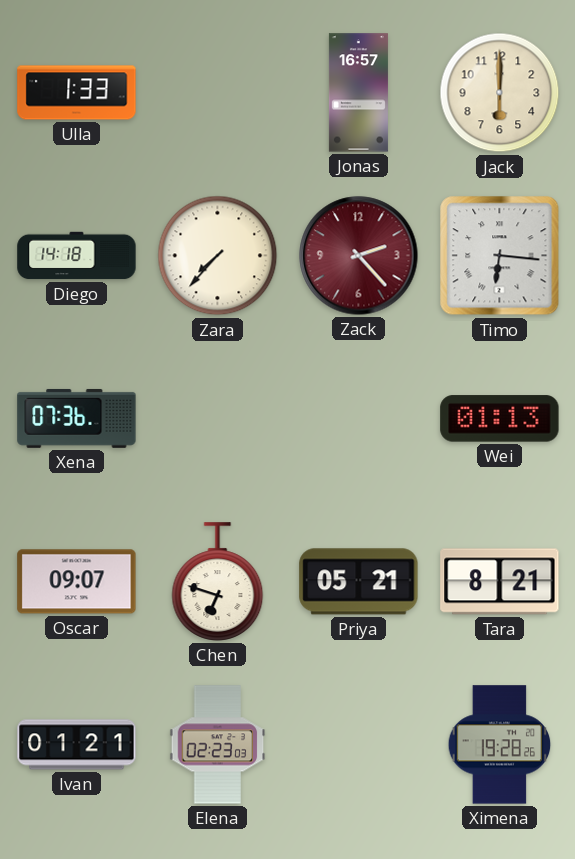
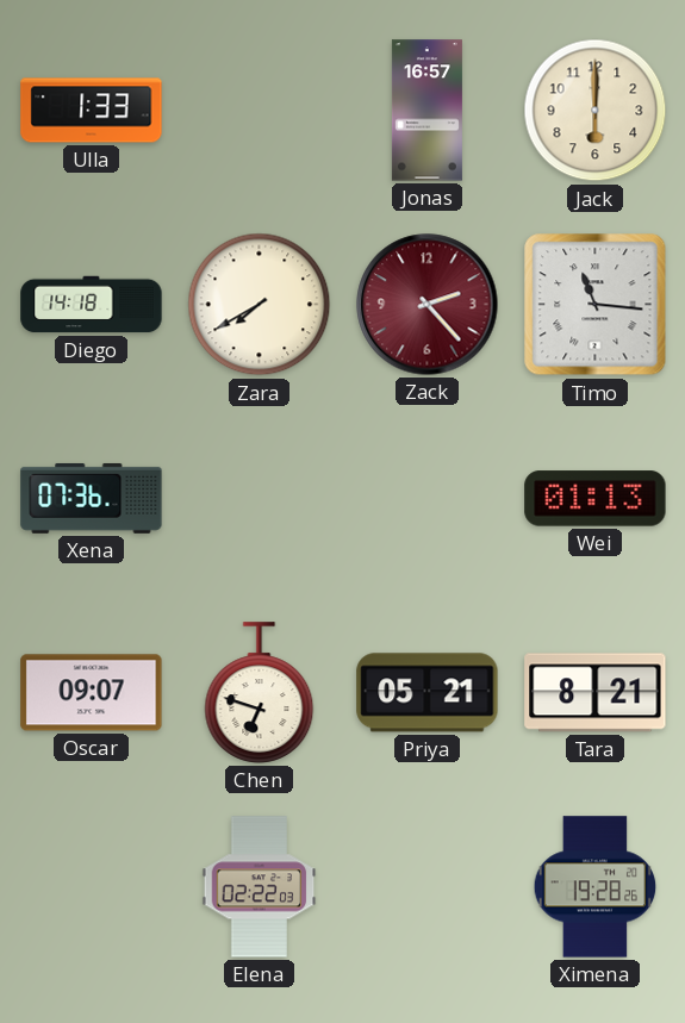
Zara: 7:37 -> 7:40
Timo: 6:16 -> 11:16
Ivan: 01:21 -> none
Elena: 02:23 -> 02:22
